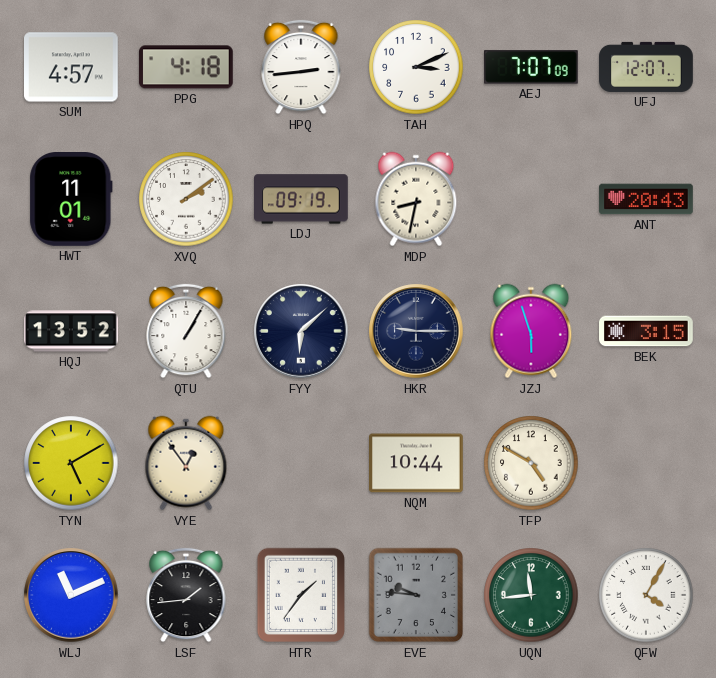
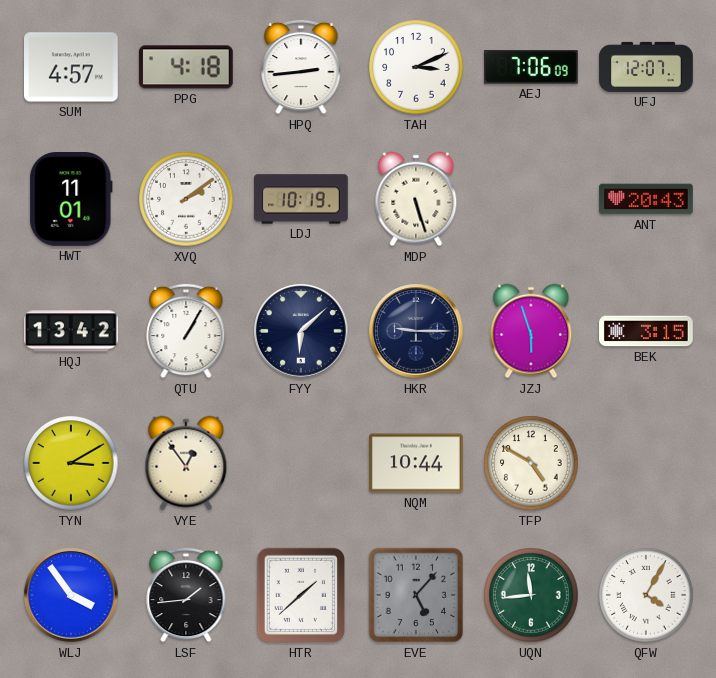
AEJ: 7:07 -> 7:06
LDJ: 09:19 -> 10:19
MDP: 8:32 -> 5:27
HQJ: 13:52 -> 13:42
TYN: 5:10 -> 3:10
WLJ: 11:11 -> 3:54
HTR: 1:36 -> 1:38
EVE: 9:46 -> 5:07
